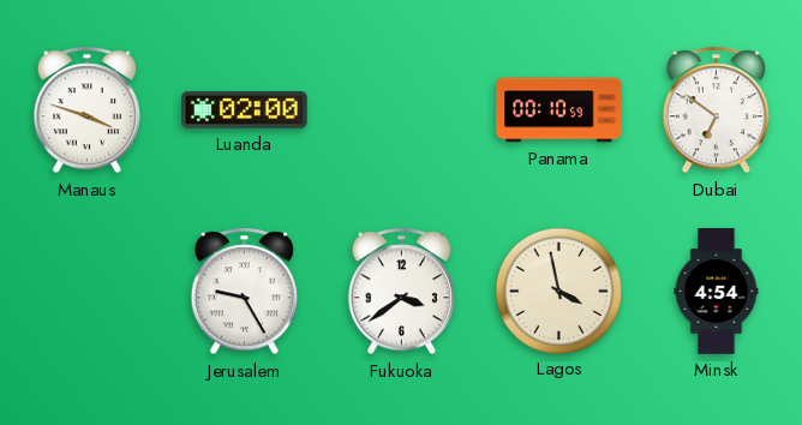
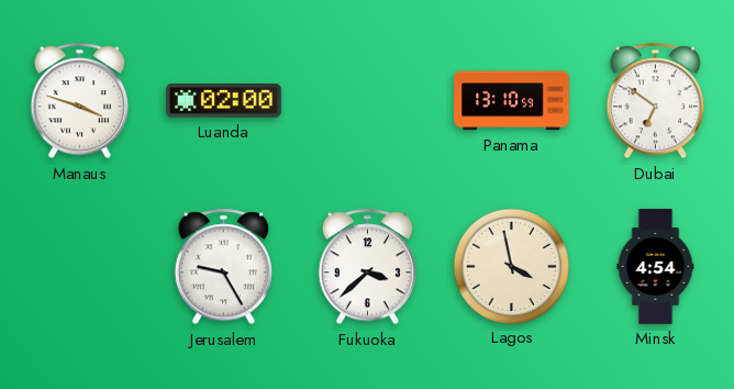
Panama: 00:10 -> 13:10
Fukuoka: 3:39 -> 3:38
